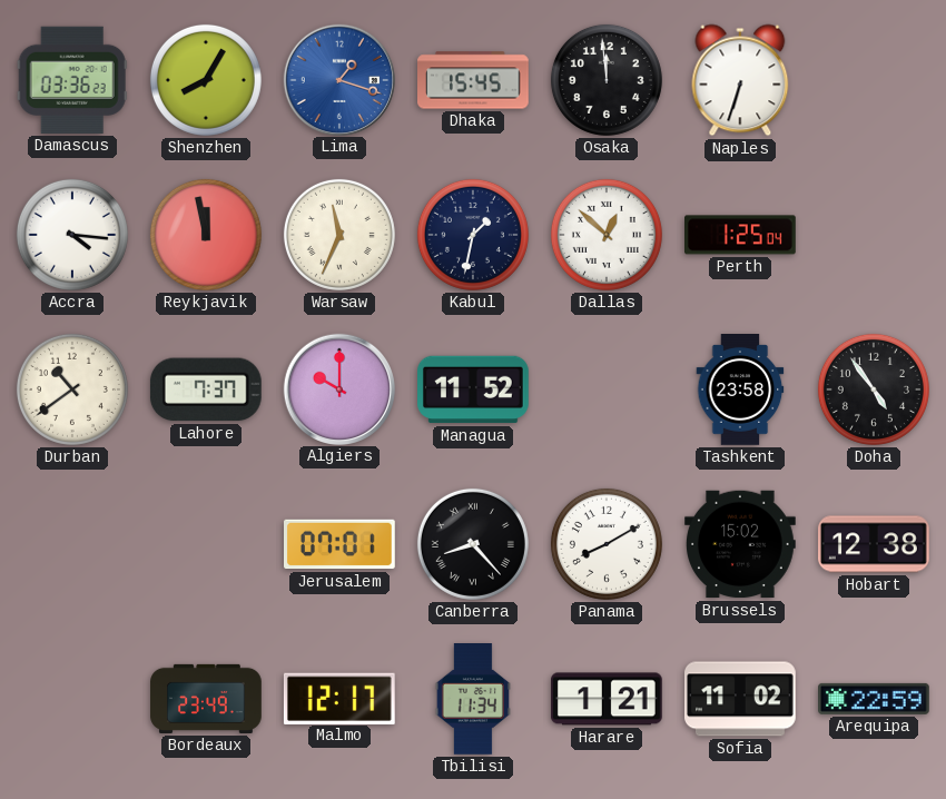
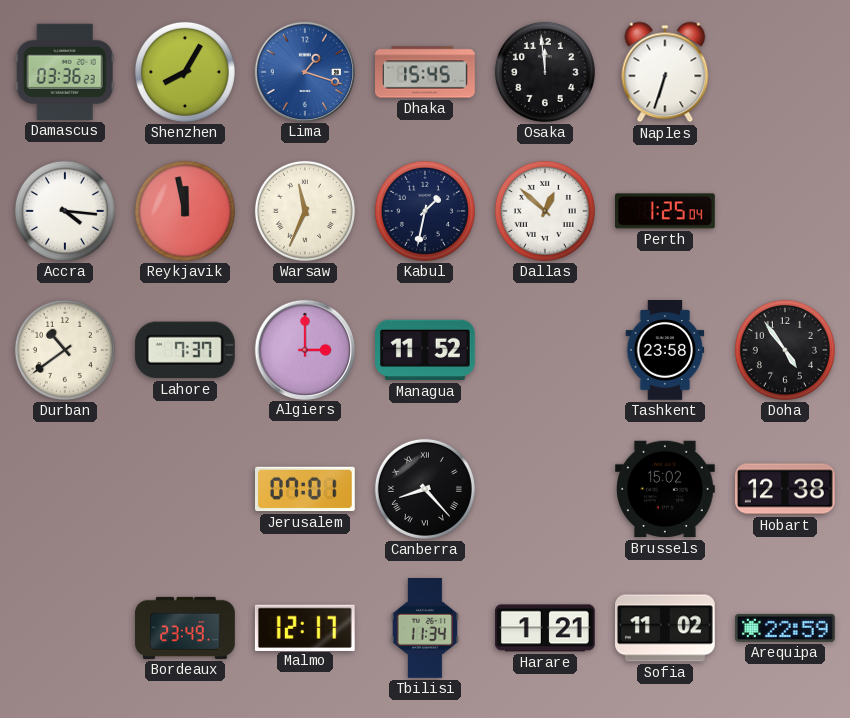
Algiers: 10:00 -> 3:00
Panama: 8:10 -> none
